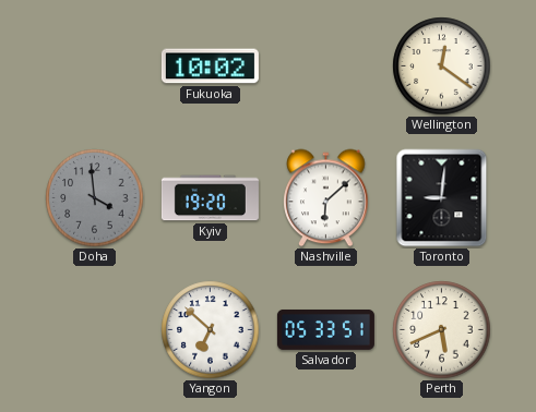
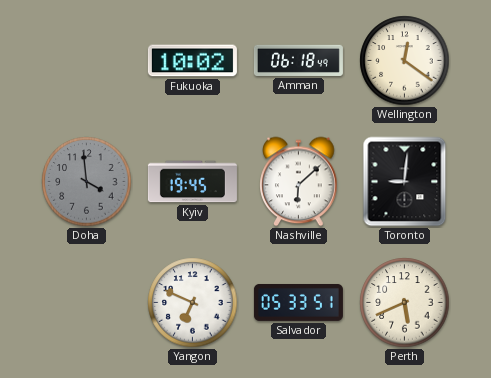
Amman: none -> 06:18
Kyiv: 19:20 -> 19:45
Yangon: 6:52 -> 6:49
